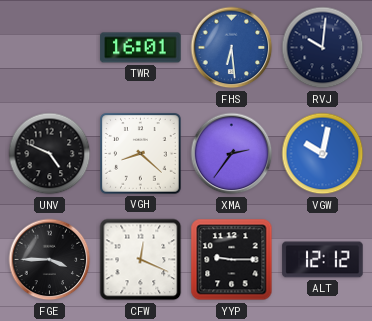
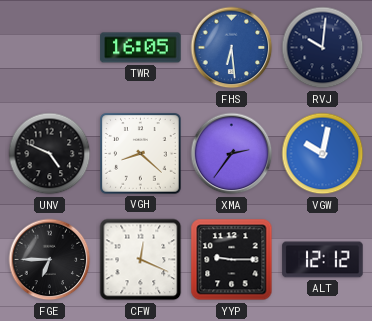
TWR: 16:01 -> 16:05
FGE: 3:45 -> 6:45
